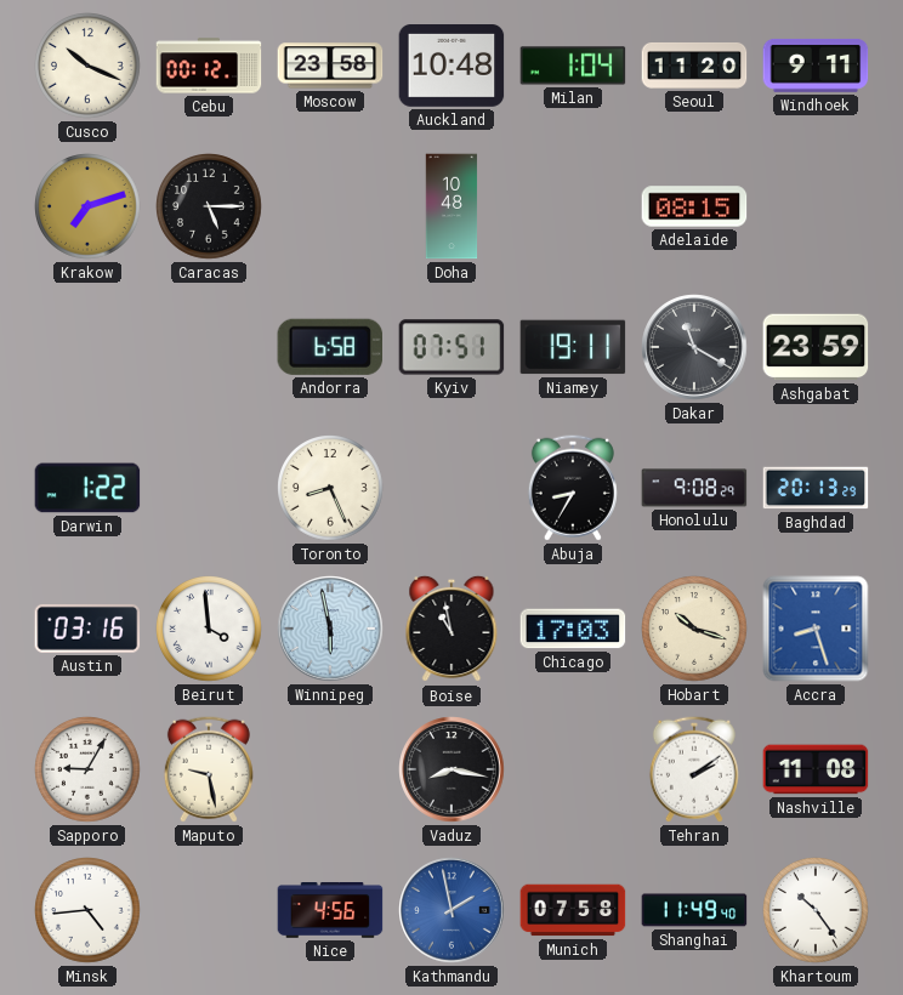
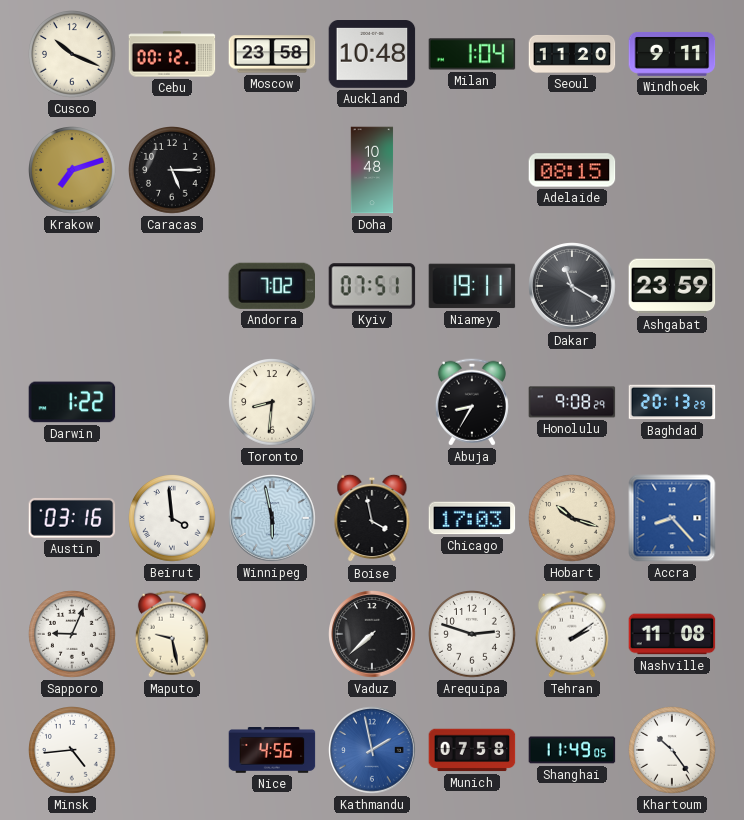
Andorra: 6:58 -> 7:02
Toronto: 8:26 -> 8:31
Boise: 10:58 -> 3:58
Accra: 8:27 -> 8:23
Sapporo: 9:05 -> 9:04
Vaduz: 8:17 -> 7:38
Arequipa: none -> 2:48
Shanghai: 11:49:40 -> 11:49:05
